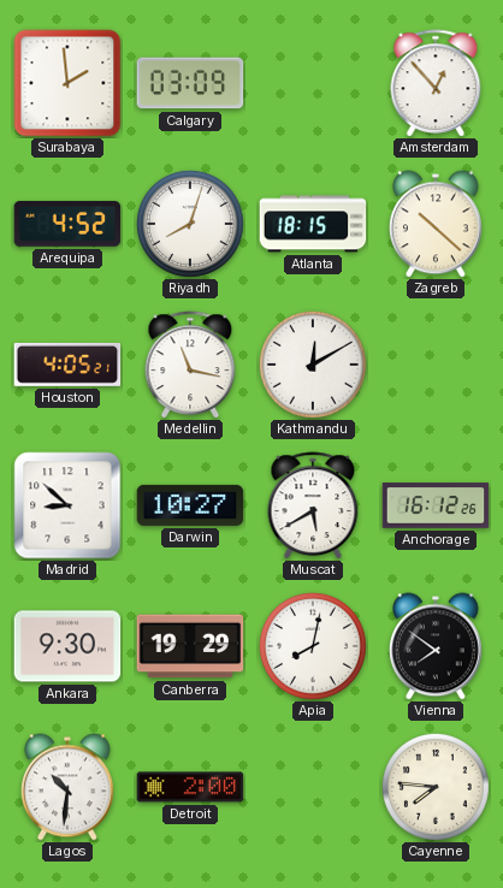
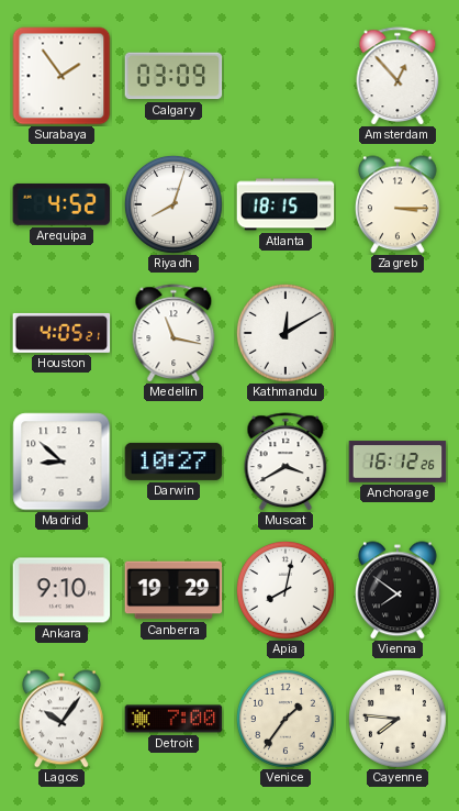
Surabaya: 1:59 -> 1:54
Zagreb: 10:22 -> 3:15
Muscat: 5:40 -> 3:40
Ankara: 9:30 -> 9:10
Lagos: 10:31 -> 10:06
Detroit: 2:00 -> 7:00
Venice: none -> 1:36
